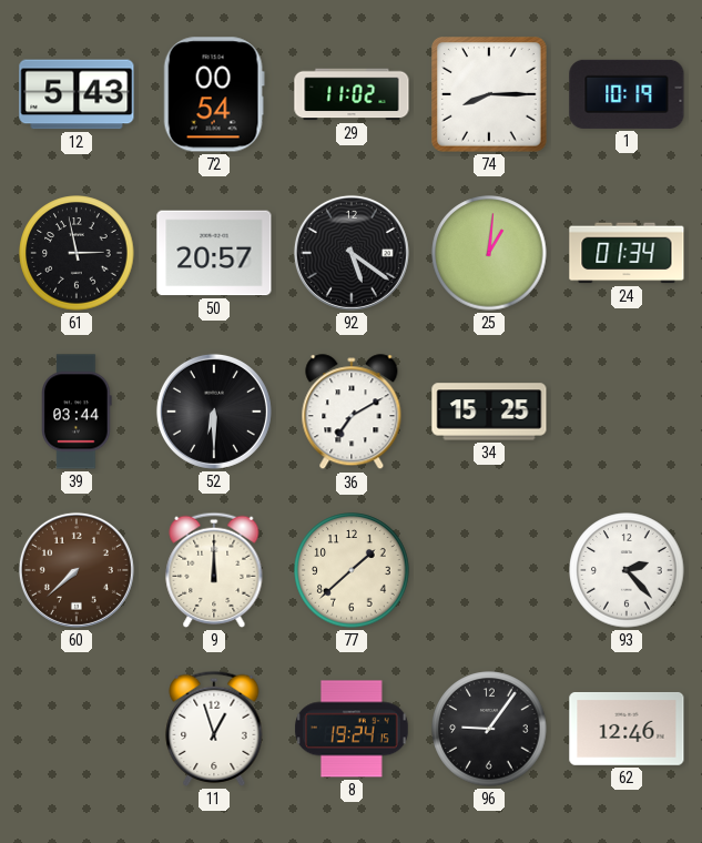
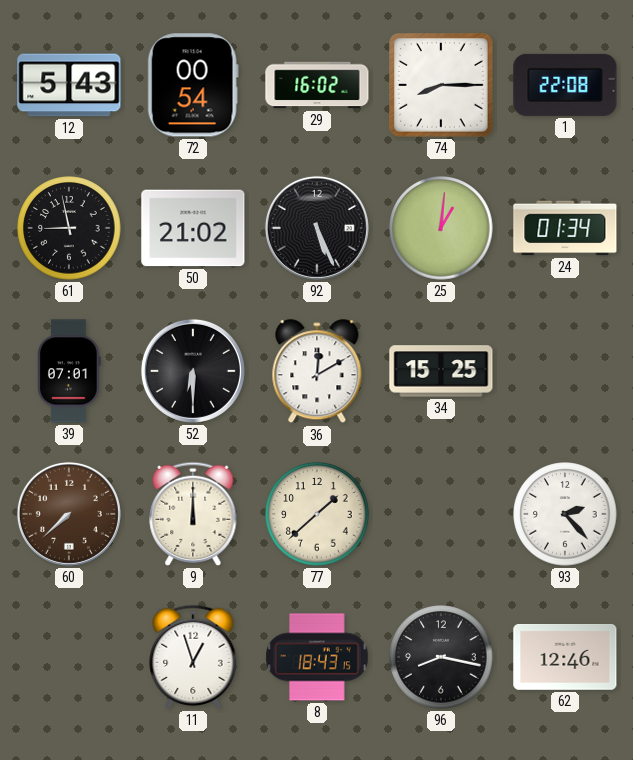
29: 11:02 -> 16:02
1: 10:19 -> 22:08
61: 2:58 -> 8:58
50: 20:57 -> 21:02
92: 5:21 -> 5:26
39: 03:44 -> 07:01
36: 7:10 -> 12:10
8: 19:24 -> 18:43
96: 9:06 -> 8:17
